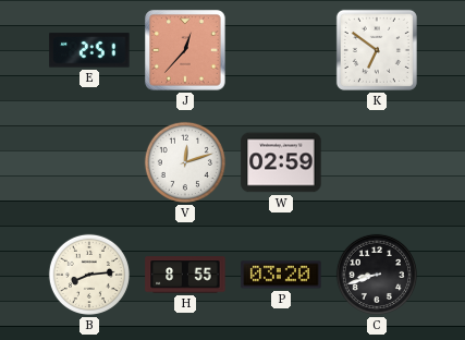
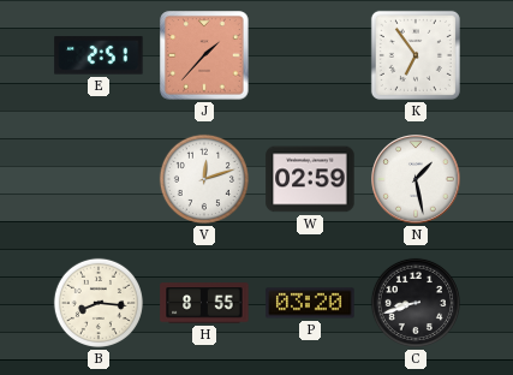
J: 12:37 -> 1:37
K: 6:51 -> 6:54
N: none -> 1:28
B: 8:14 -> 8:16
